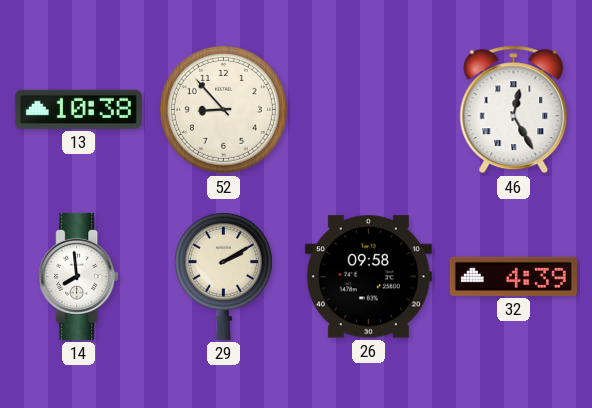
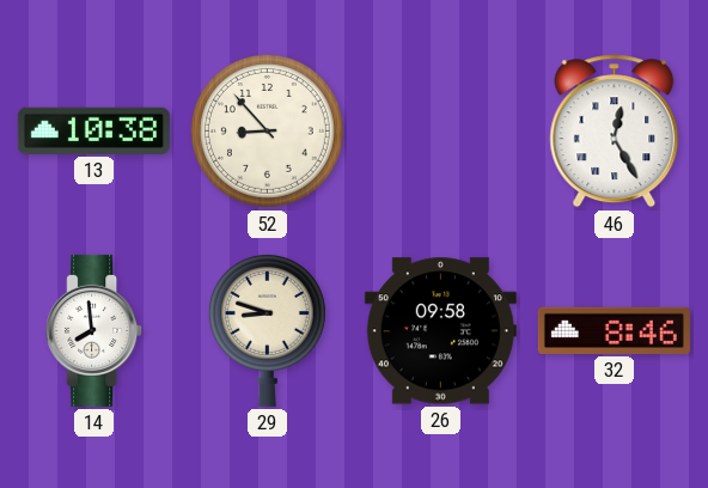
29: 2:10 -> 8:48
32: 4:39 -> 8:46
